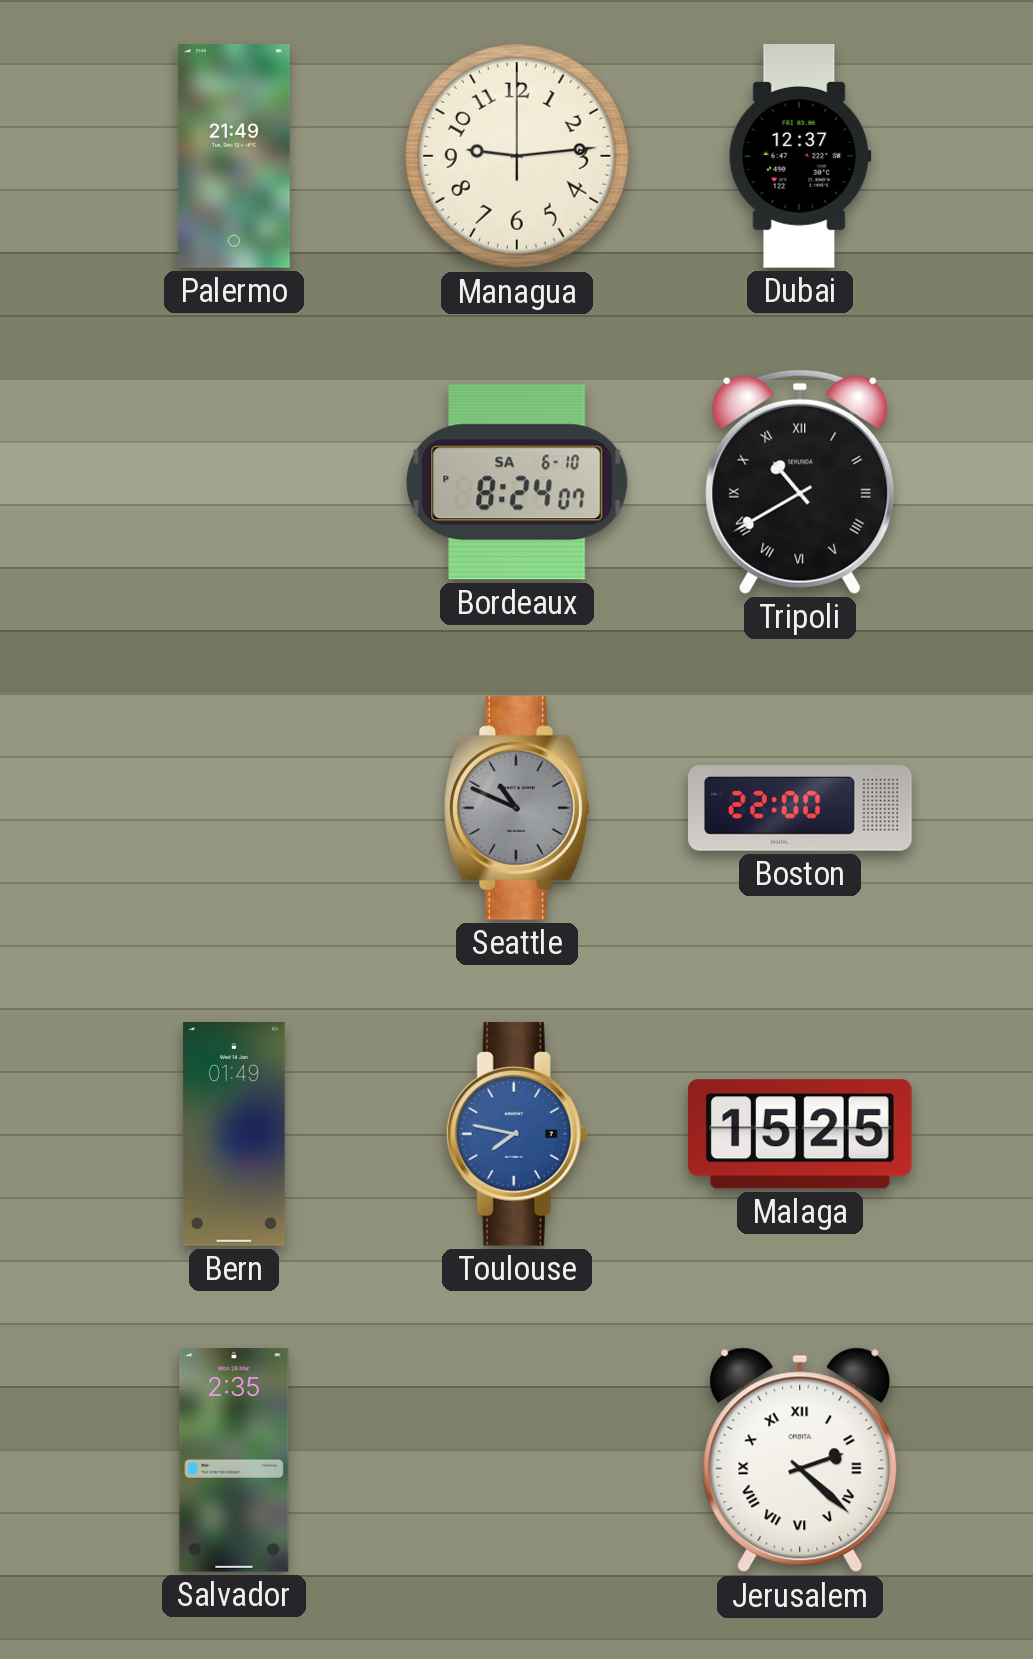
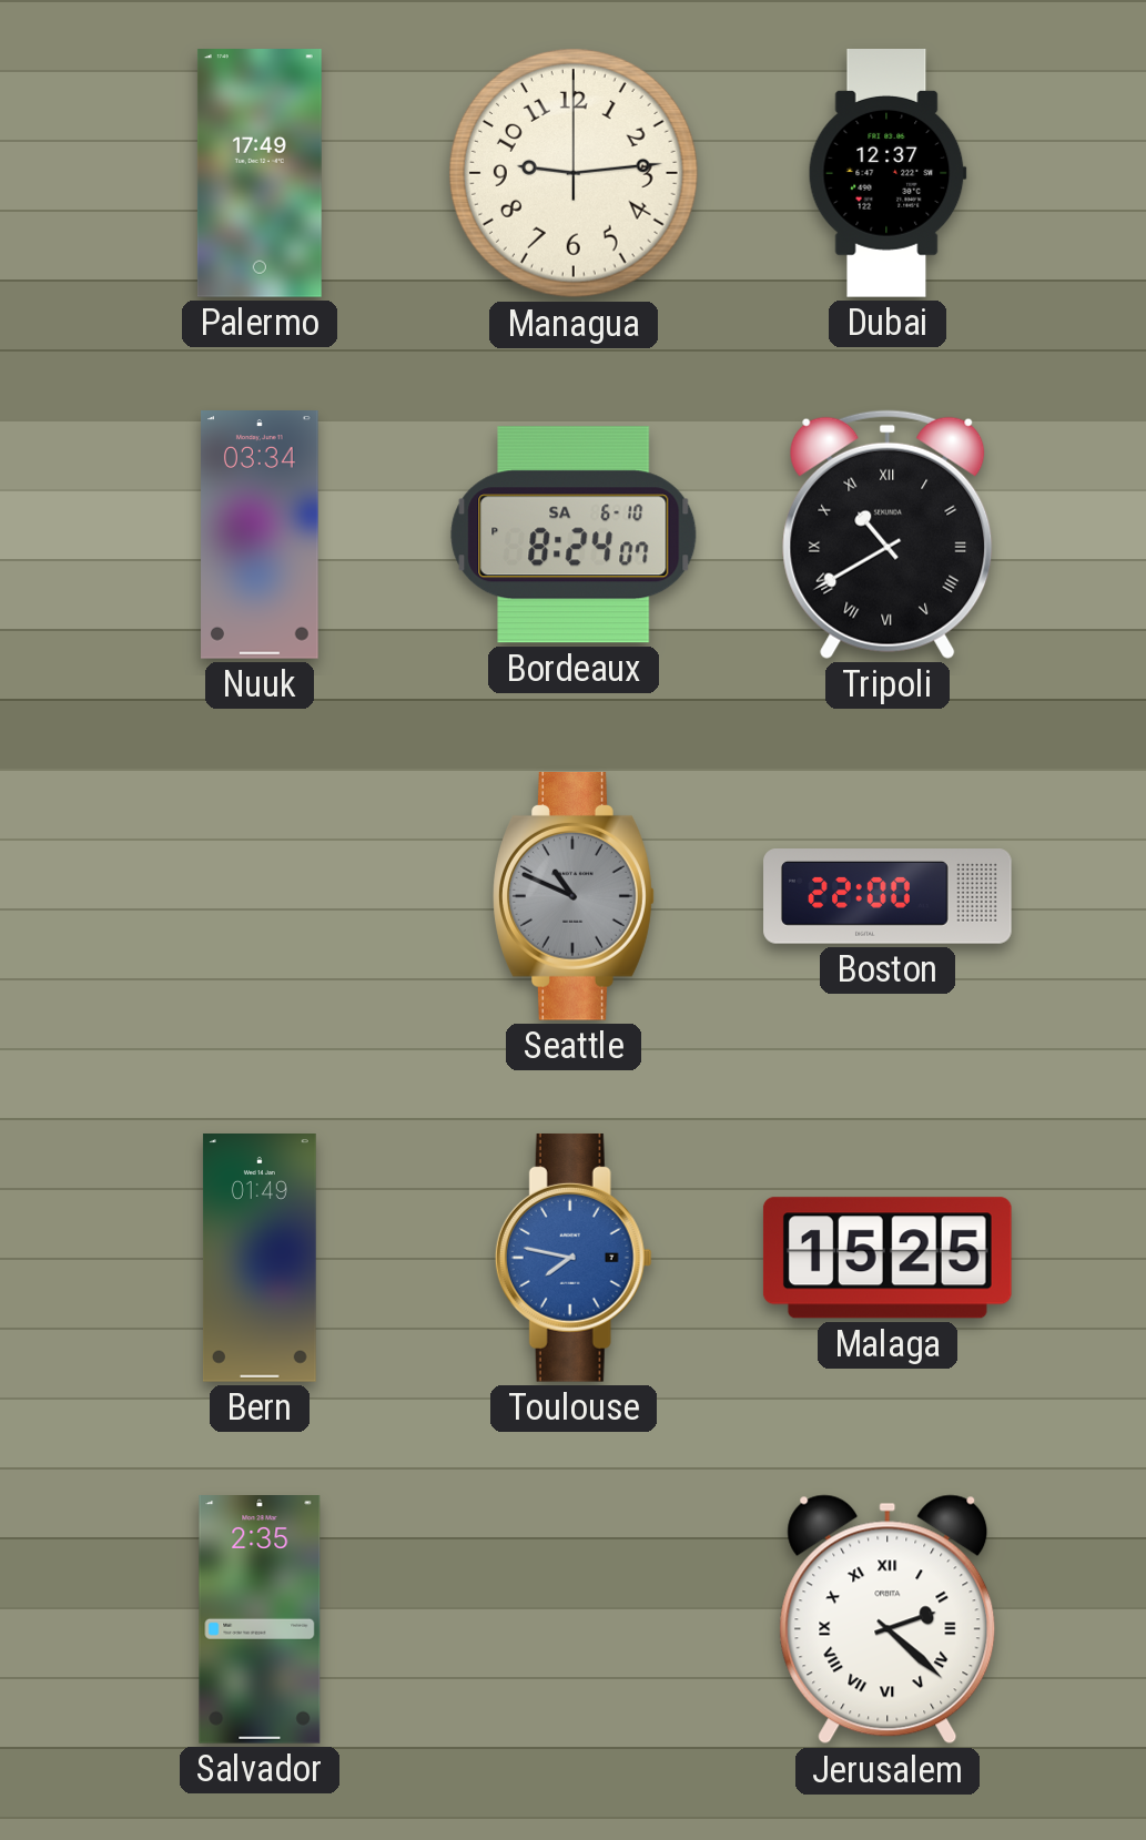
Palermo: 21:49 -> 17:49
Nuuk: none -> 03:34
